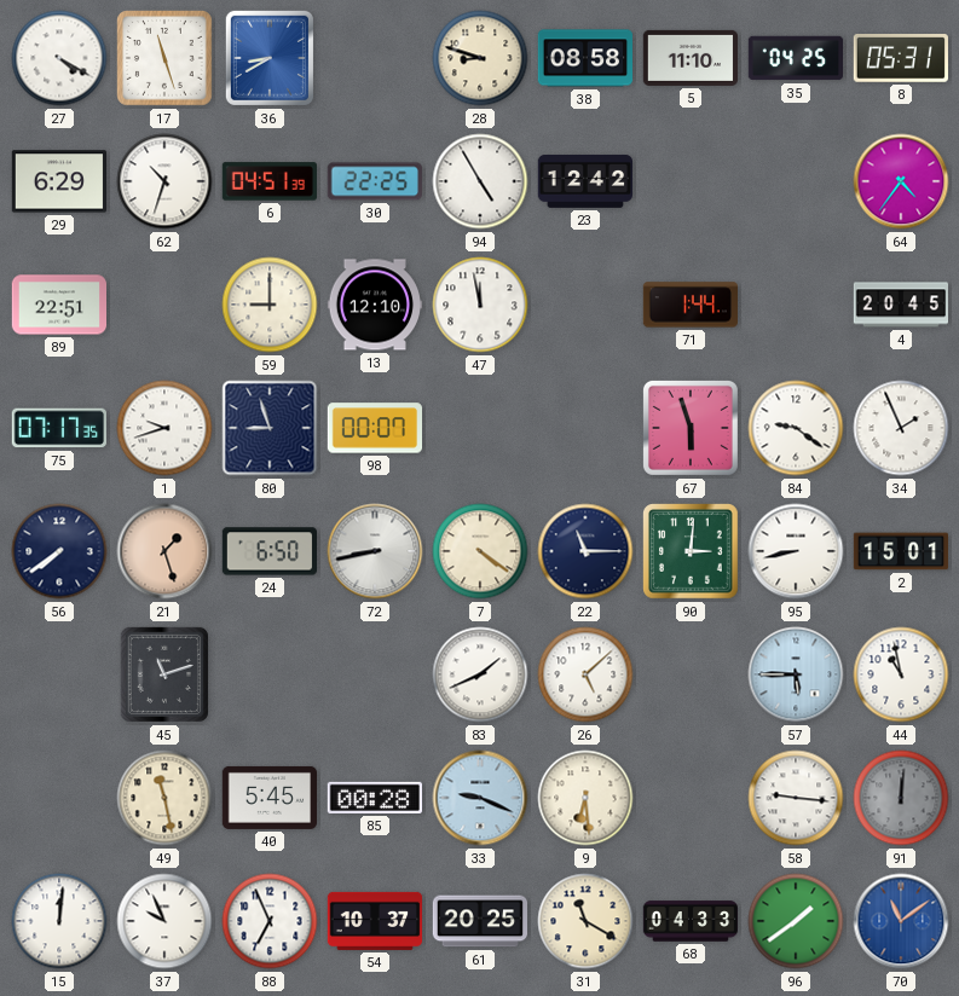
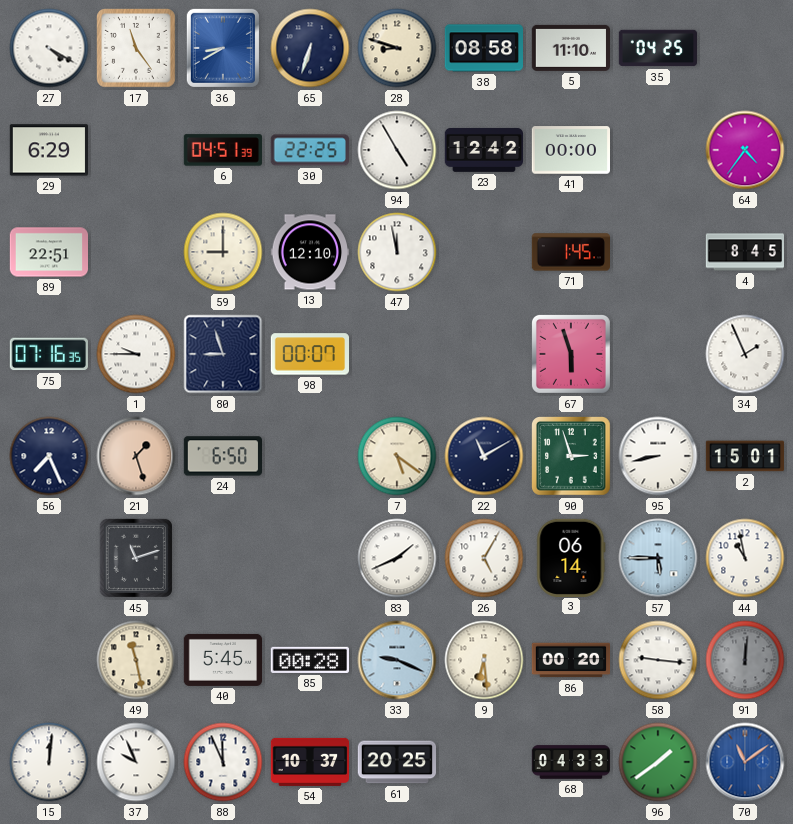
17: 11:27 -> 11:24
65: none -> 6:33
8: 05:31 -> none
62: 10:33 -> none
41: none -> 00:00
71: 1:44 -> 1:45
4: 20:45 -> 8:45
75: 07:17 -> 07:16
1: 9:42 -> 9:45
84: 9:21 -> none
56: 7:39 -> 7:26
72: 8:43 -> none
7: 4:21 -> 5:21
22: 11:15 -> 11:10
90: 3:01 -> 2:57
26: 5:08 -> 5:05
3: none -> 06:14
86: none -> 00:20
88: 6:56 -> 11:56
31: 11:20 -> none
